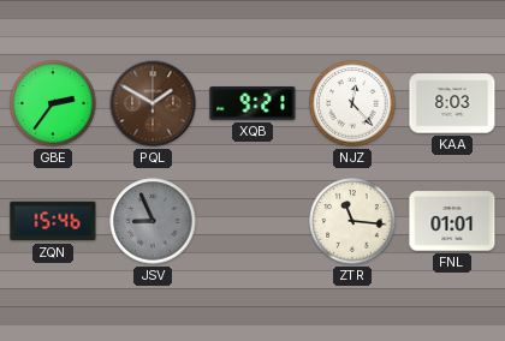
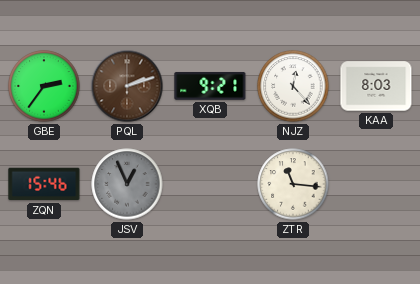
PQL: 1:50 -> 2:12
JSV: 8:56 -> 12:56
FNL: 01:01 -> none
